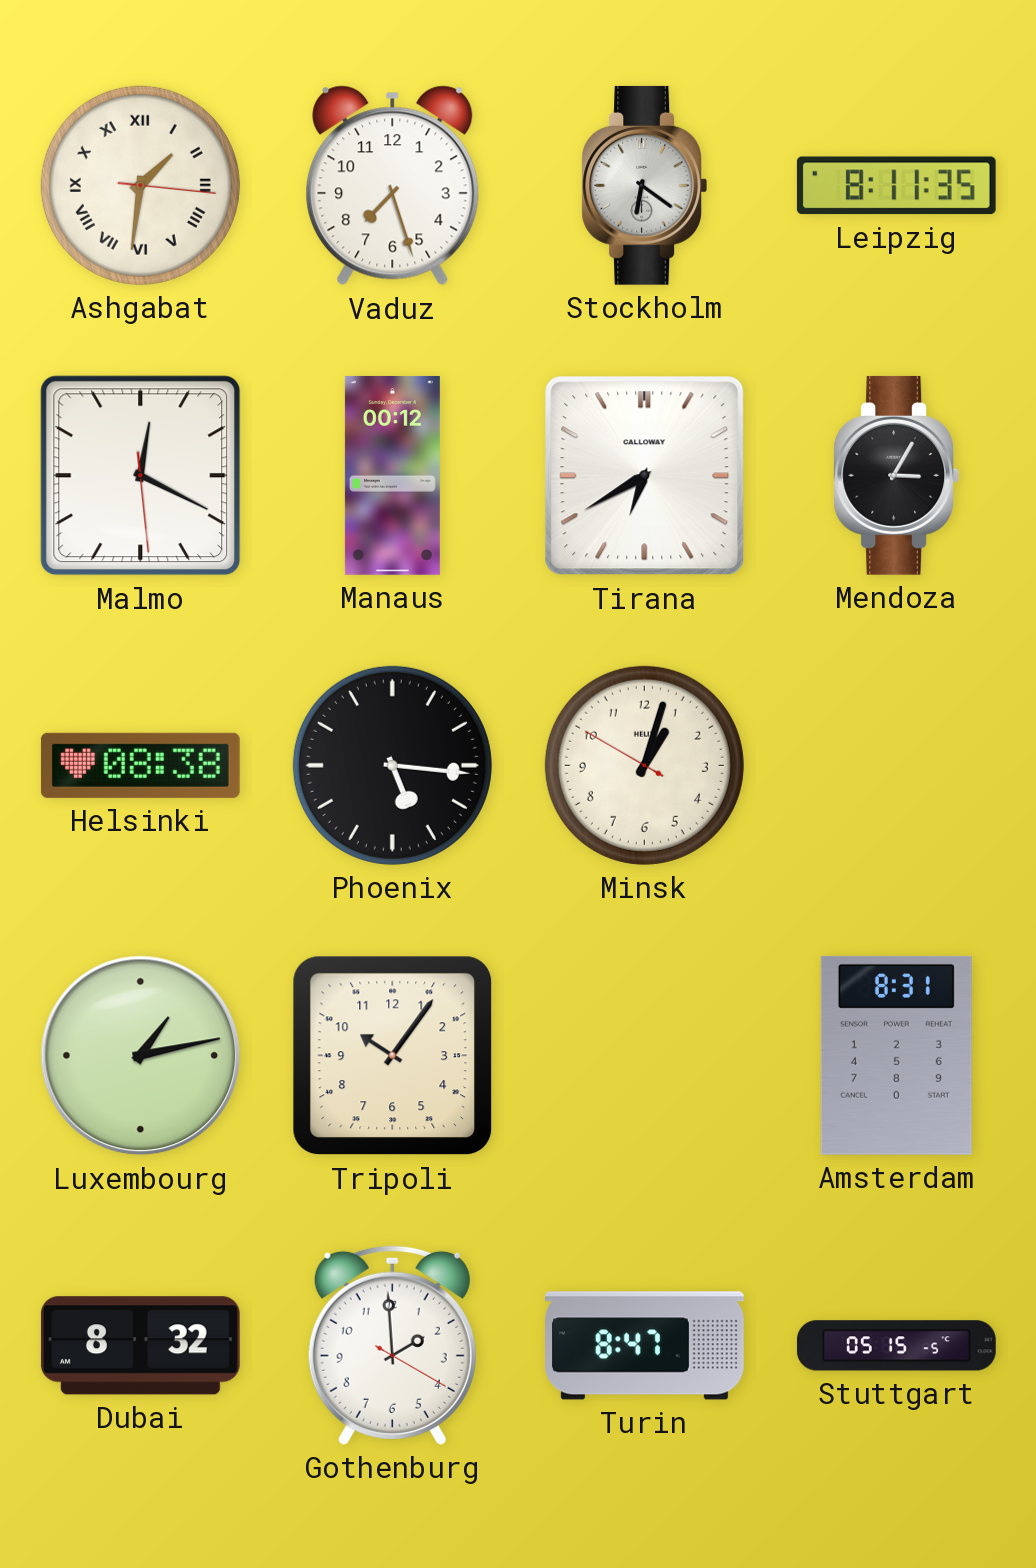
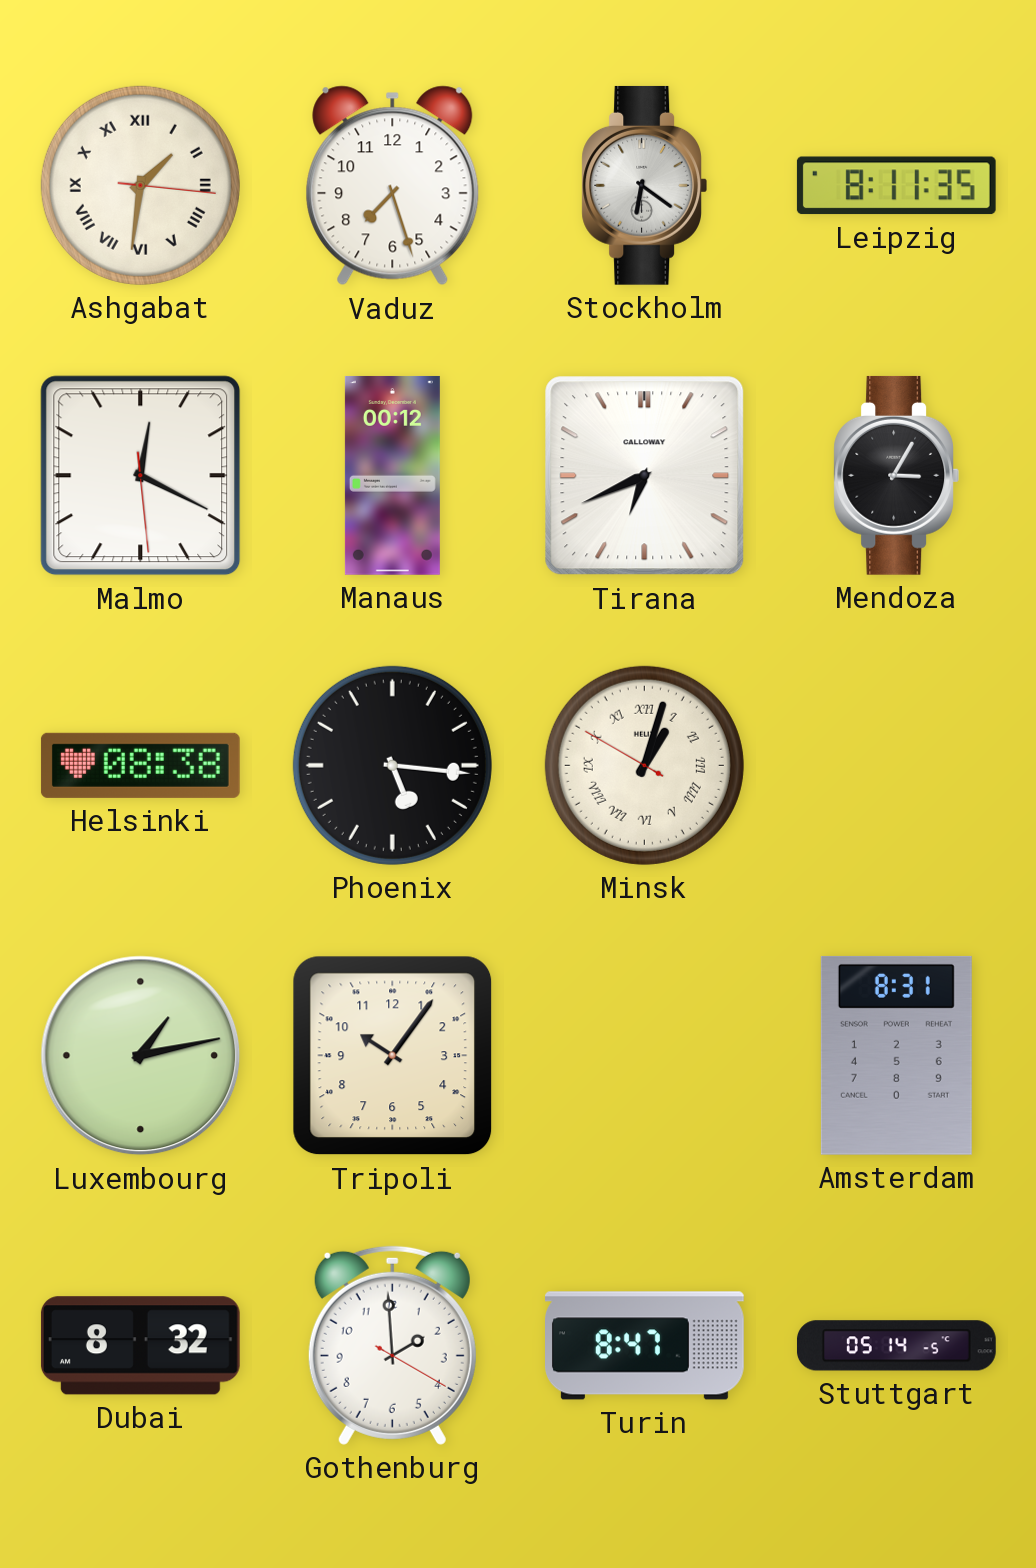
Tirana: 6:40 -> 6:41
Minsk numerals: Arabic -> Roman
Stuttgart: 05:15 -> 05:14
